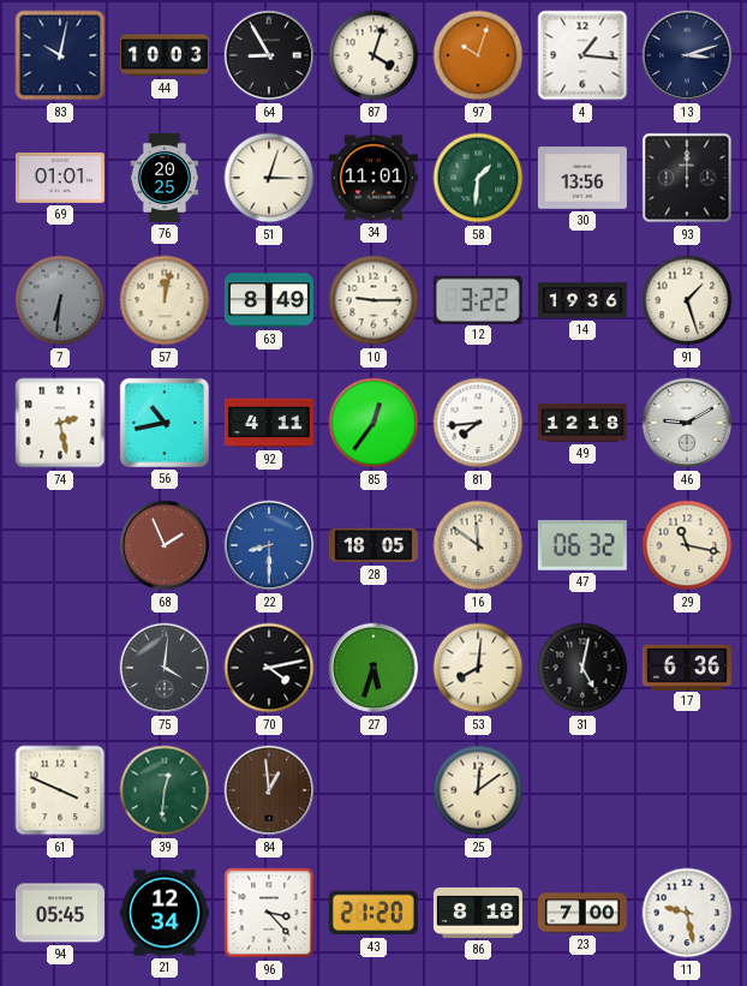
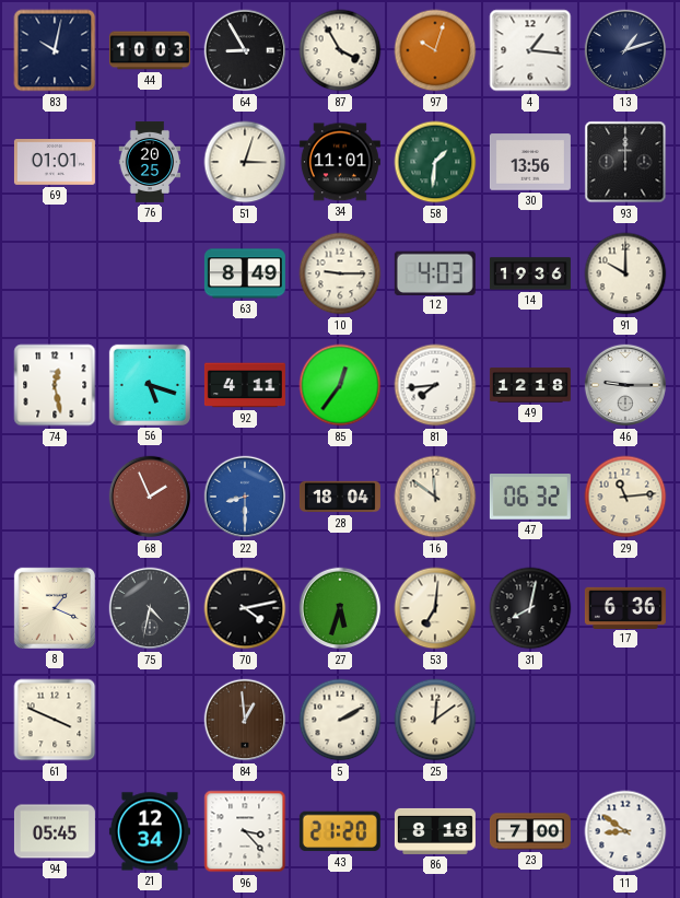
87: 4:03 -> 3:55
13: 3:12 -> 1:12
7: 6:31 -> none
57: 12:02 -> none
12: 3:22 -> 4:03
91: 1:27 -> 10:00
74: 2:28 -> 12:28
56: 10:43 -> 5:18
46: 9:10 -> 9:15
28: 18:05 -> 18:04
29: 11:17 -> 11:14
8: none -> 1:19
75: 4:01 -> 4:32
53: 8:01 -> 7:01
31: 5:02 -> 8:02
39: 12:31 -> none
5: none -> 2:10
11: 9:28 -> 8:51
